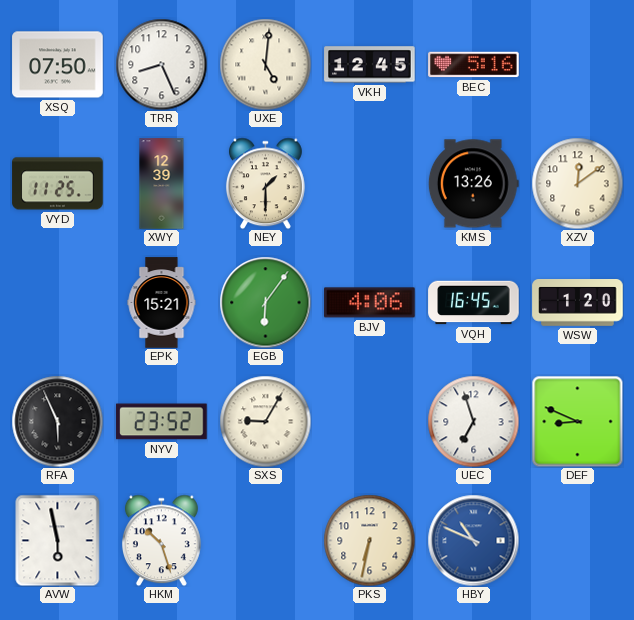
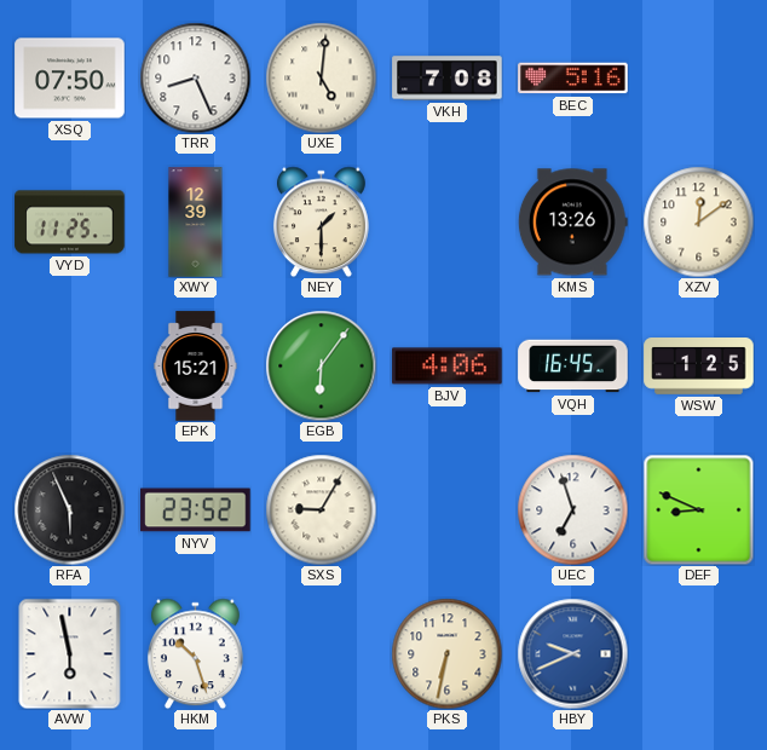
VKH: 12:45 -> 7:08
WSW: 1:20 -> 1:25
HBY: 10:49 -> 9:41
